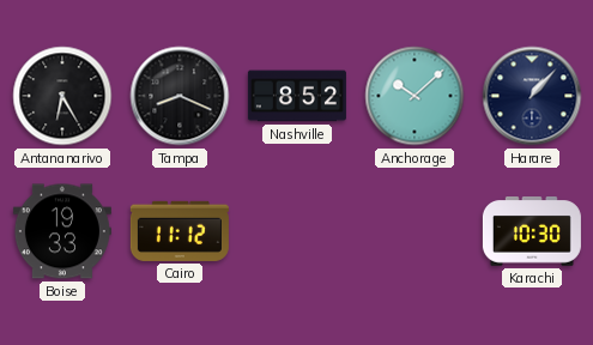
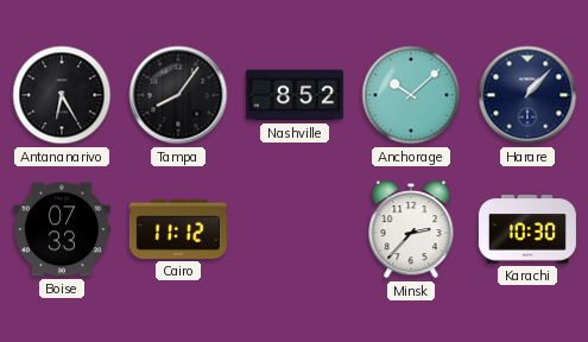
Tampa: 8:19 -> 8:06
Boise: 19:33 -> 07:33
Minsk: none -> 2:37
